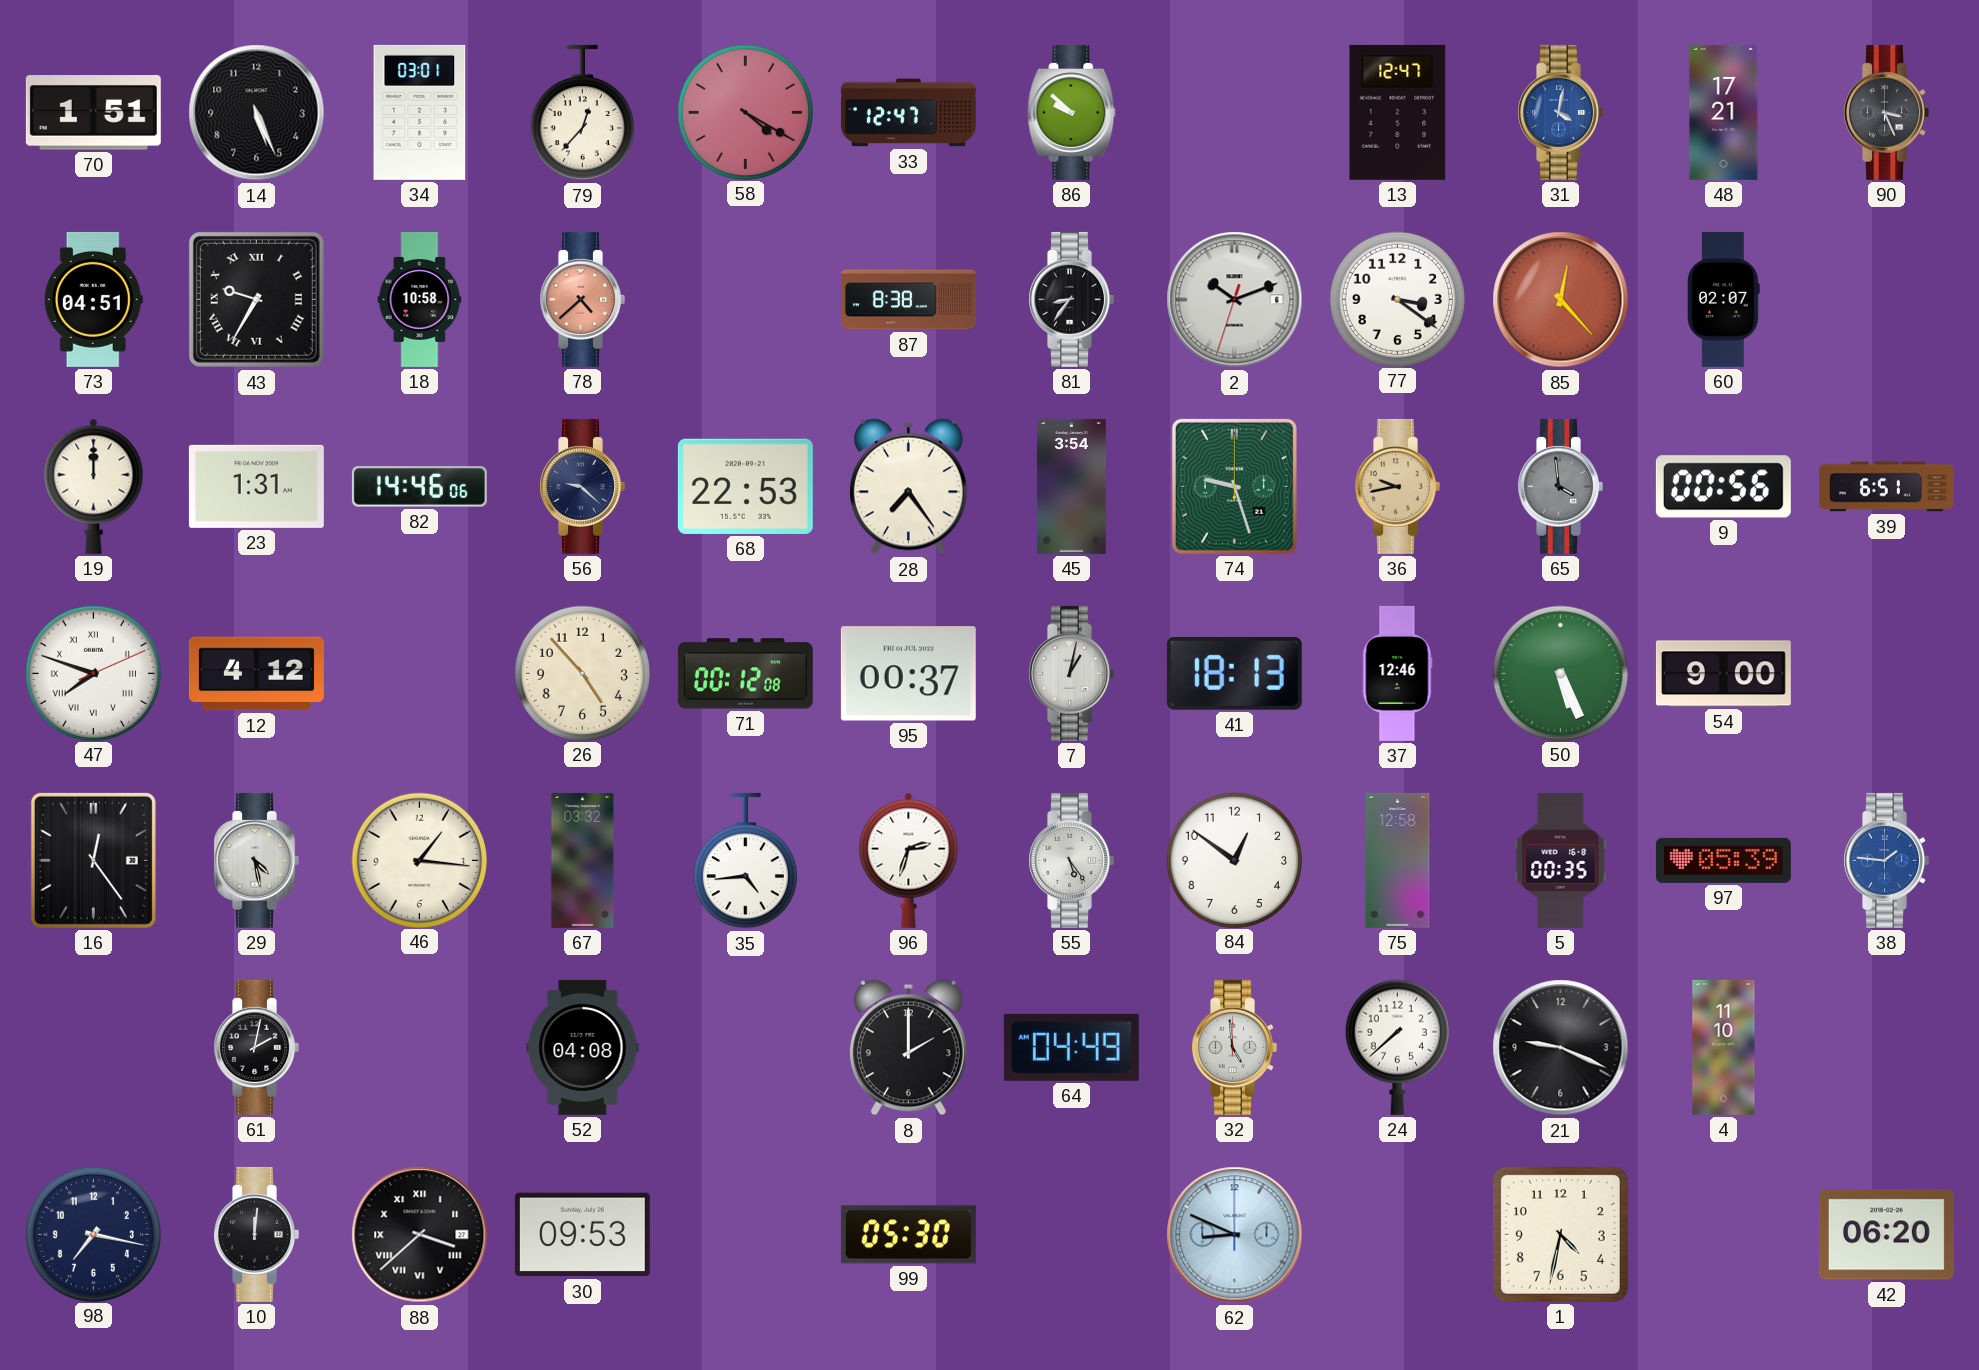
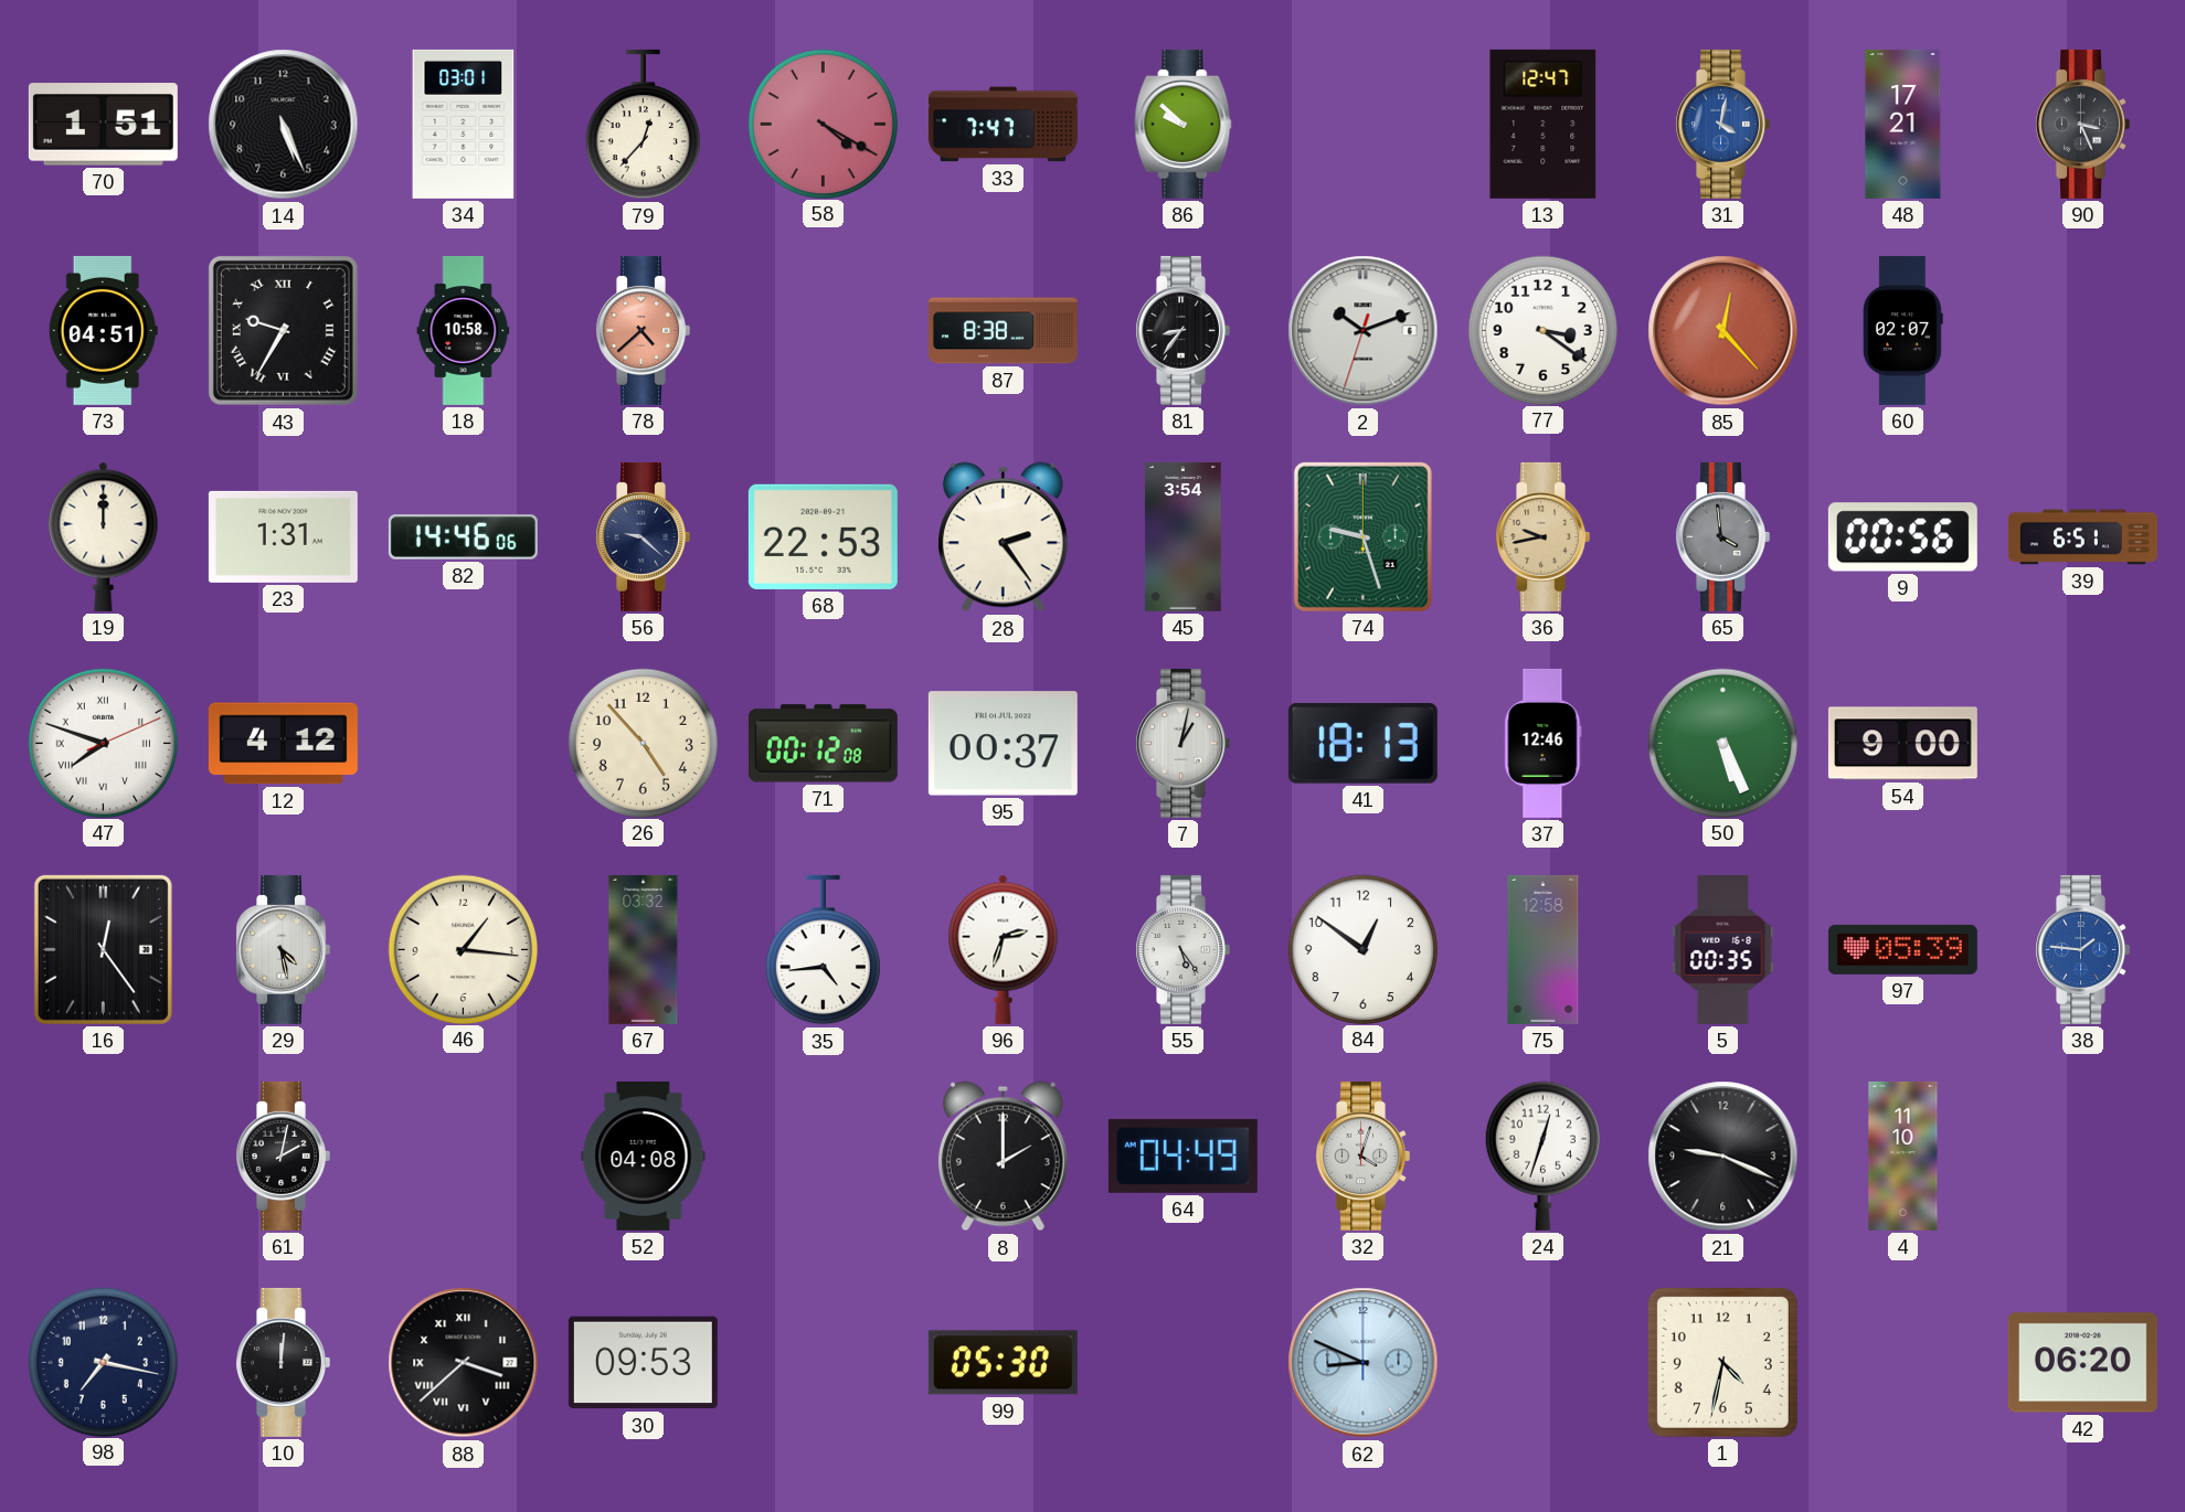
33: 12:47 -> 7:47
28: 7:24 -> 2:24
32: 4:59 -> 4:03
24: 7:38 -> 12:33
